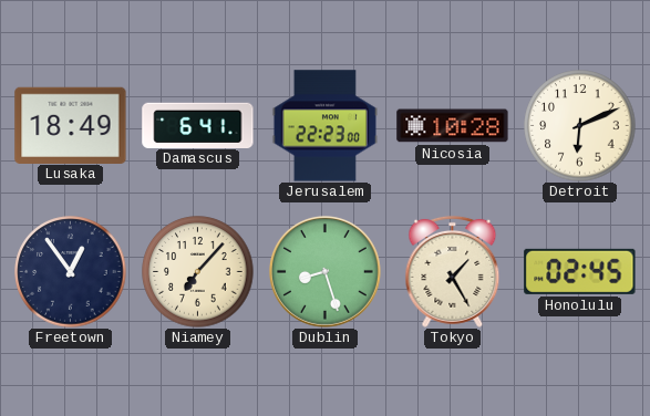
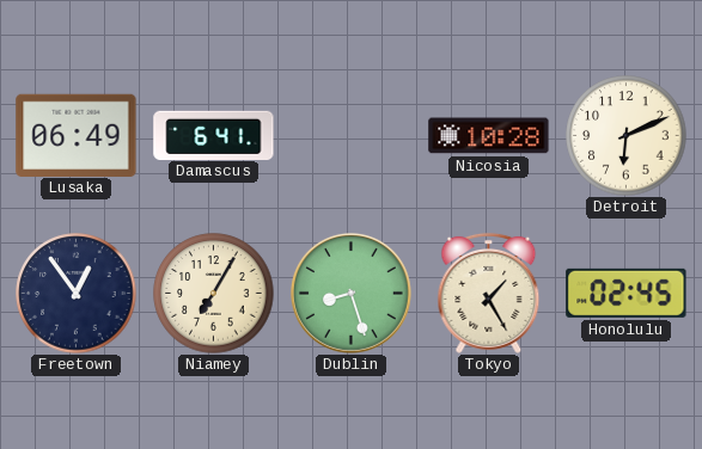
Lusaka: 18:49 -> 06:49
Jerusalem: 22:23 -> none
Niamey: 7:07 -> 7:05
